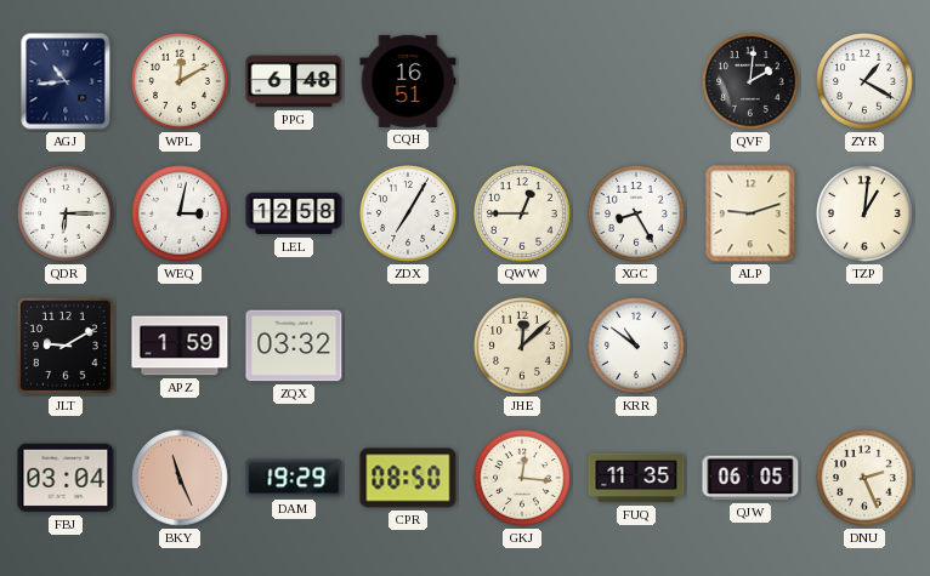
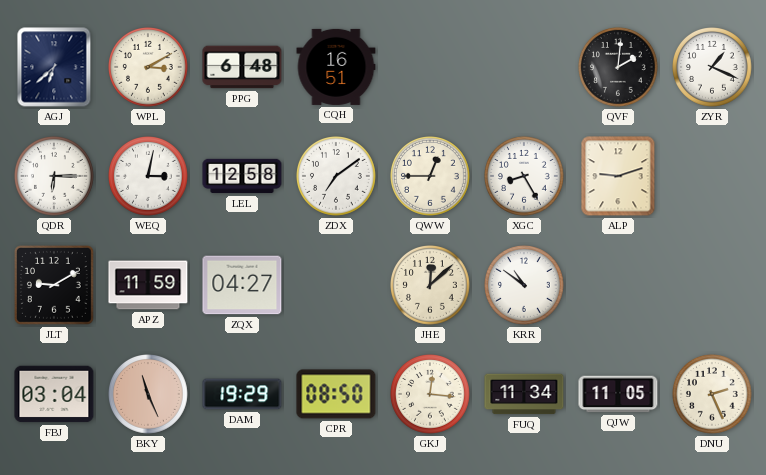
AGJ: 10:44 -> 6:38
WPL: 12:10 -> 3:10
ZYR: 1:20 -> 1:19
ZDX: 7:05 -> 7:09
TZP: 1:01 -> none
APZ: 1:59 -> 11:59
ZQX: 03:32 -> 04:27
FUQ: 11:35 -> 11:34
QJW: 06:05 -> 11:05
